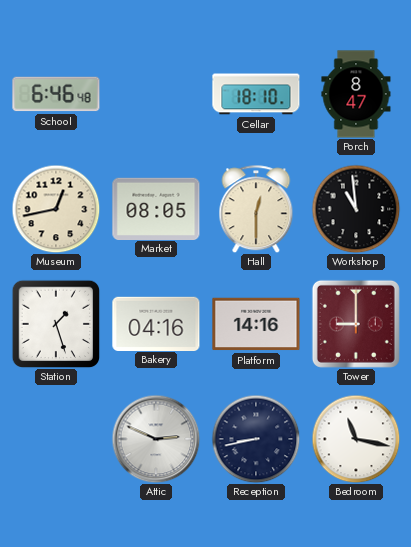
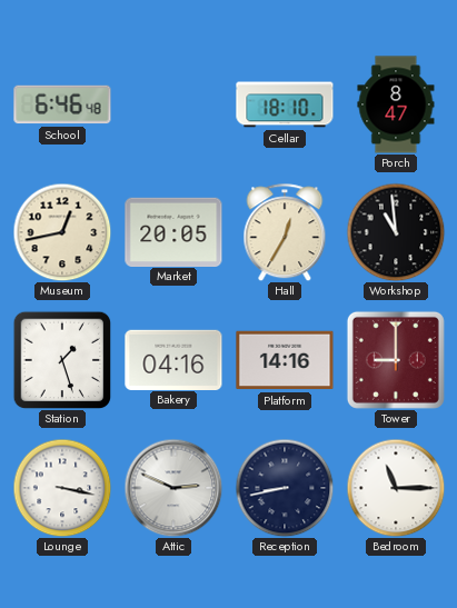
Market: 08:05 -> 20:05
Hall: 12:30 -> 12:35
Lounge: none -> 3:17
Bedroom: 11:17 -> 11:15
